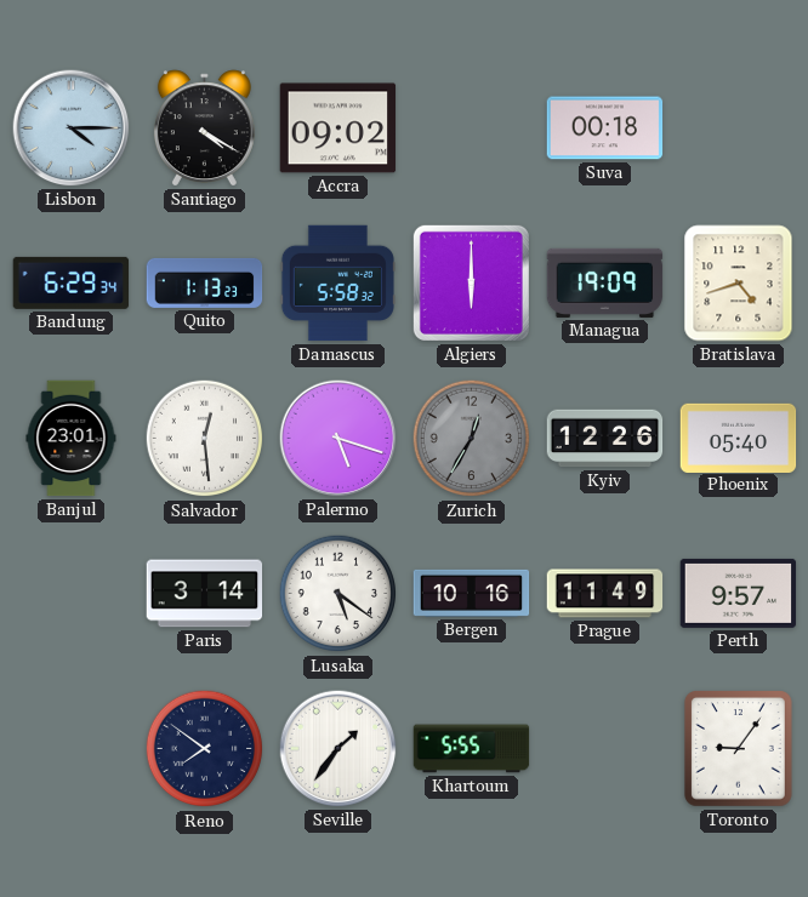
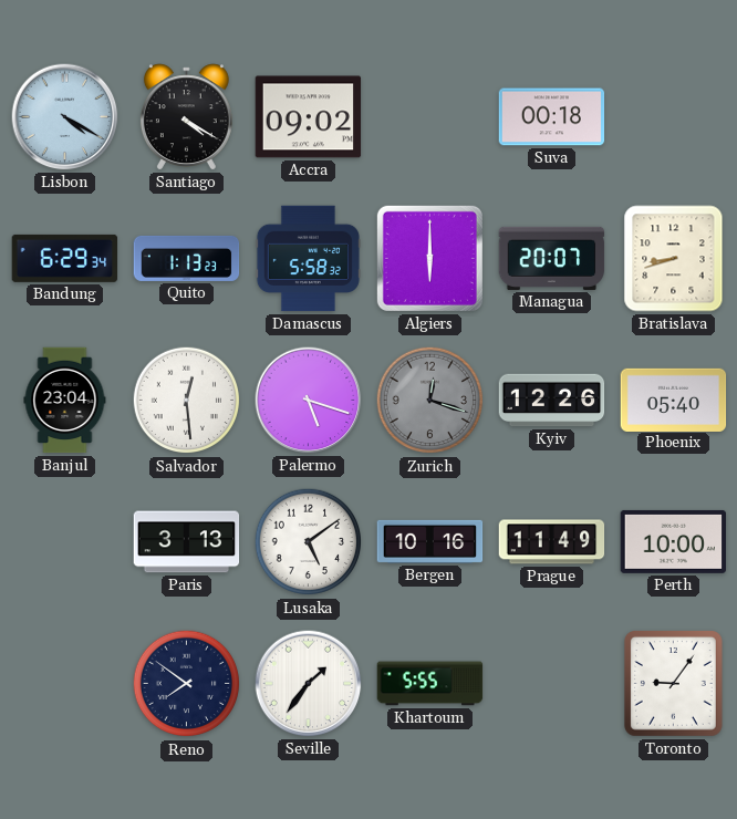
Lisbon: 4:15 -> 4:20
Managua: 19:09 -> 20:07
Bratislava: 4:42 -> 8:42
Banjul: 23:01 -> 23:04
Zurich: 12:35 -> 12:18
Paris: 3:14 -> 3:13
Lusaka: 5:21 -> 5:09
Perth: 9:57 -> 10:00
